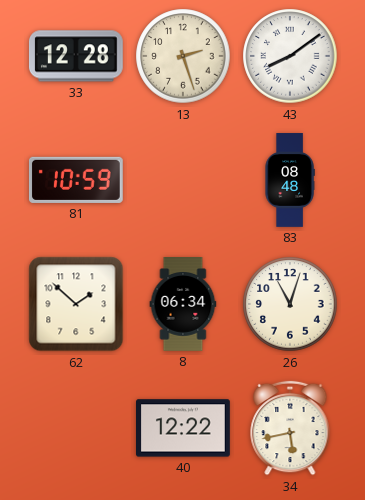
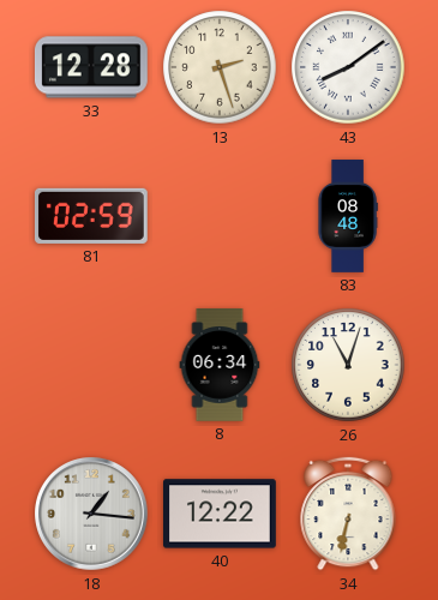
81: 10:59 -> 02:59
62: 1:52 -> none
18: none -> 1:16
34: 5:43 -> 6:32
